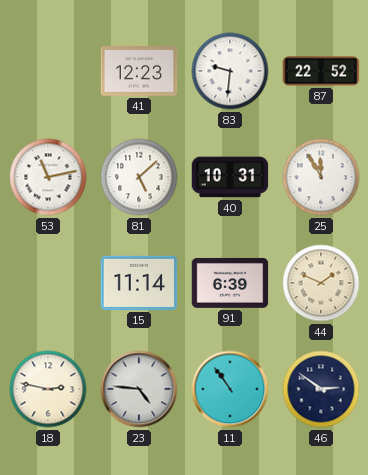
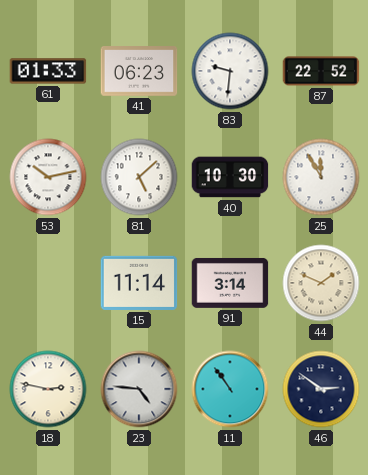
61: none -> 01:33
41: 12:23 -> 06:23
53: 11:13 -> 10:13
40: 10:31 -> 10:30
91: 6:39 -> 3:14
